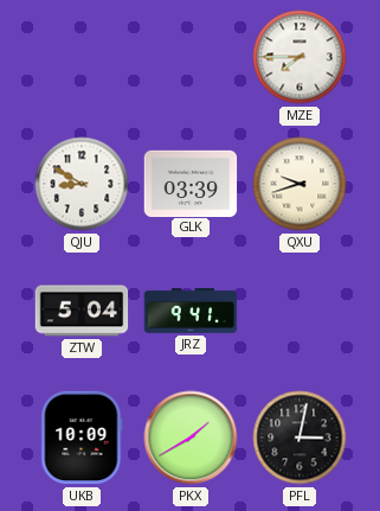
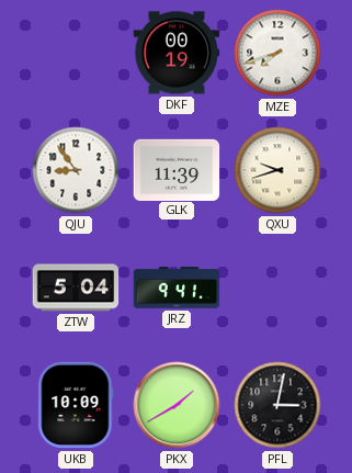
DKF: none -> 00:19
MZE: 7:45 -> 7:42
QJU: 8:50 -> 8:54
GLK: 03:39 -> 11:39
